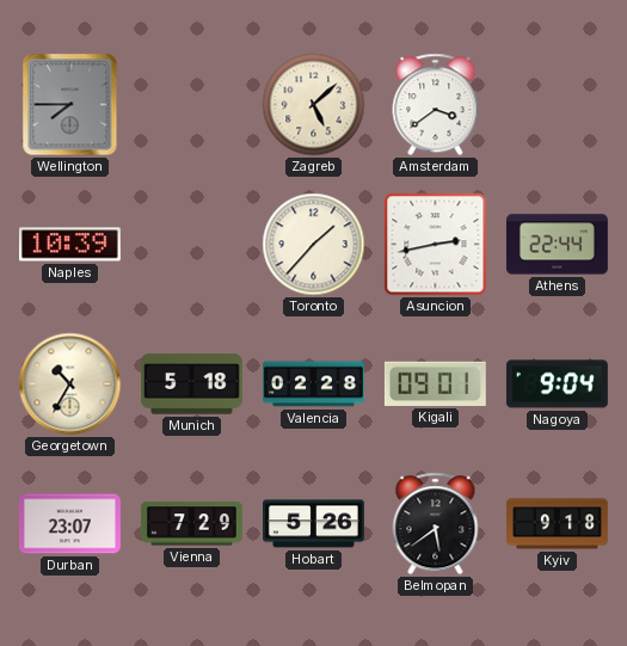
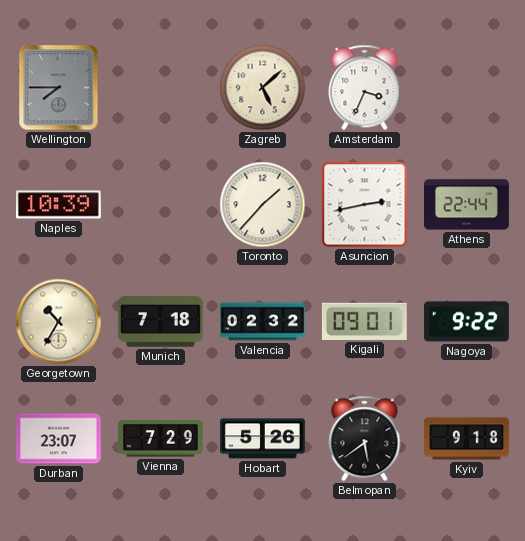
Amsterdam: 3:39 -> 3:34
Munich: 5:18 -> 7:18
Valencia: 02:28 -> 02:32
Nagoya: 9:04 -> 9:22
